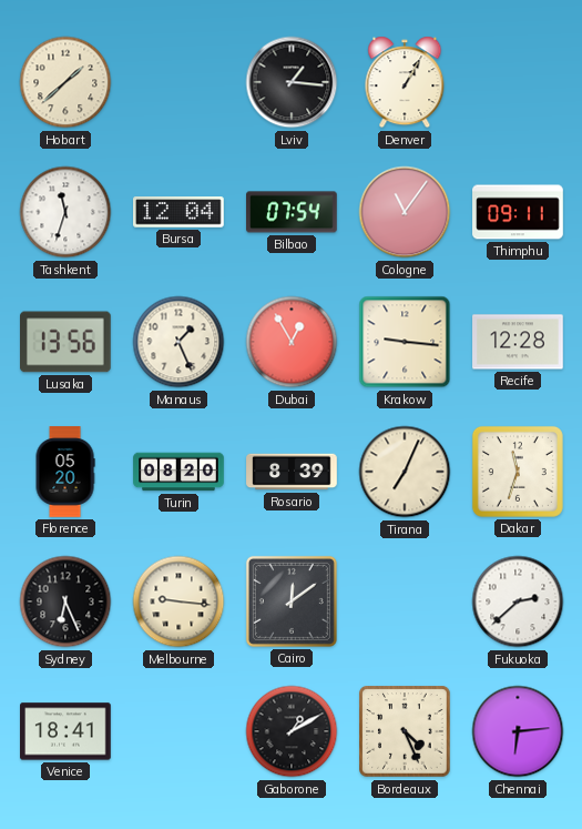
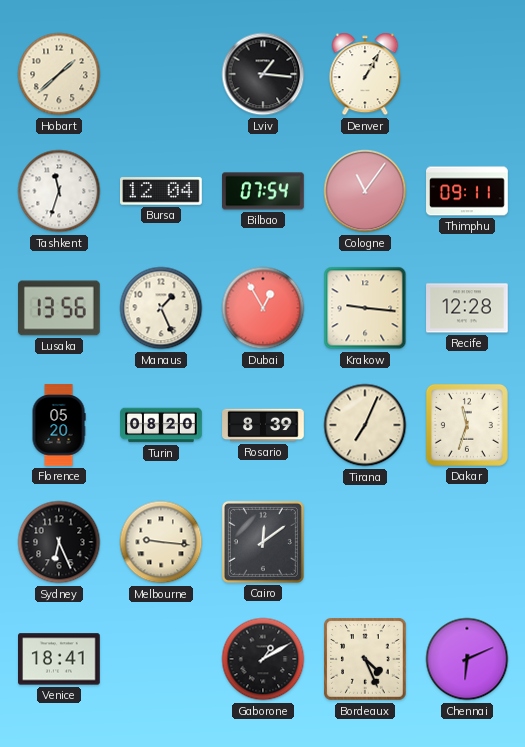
Fukuoka: 2:38 -> none
Chennai: 6:14 -> 6:11
